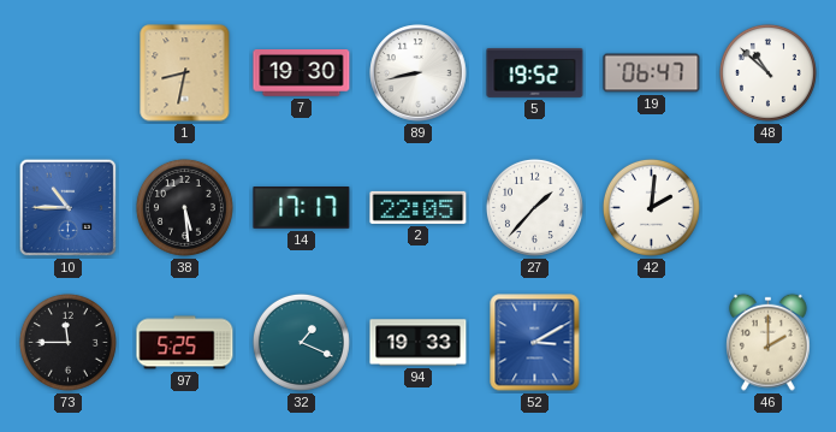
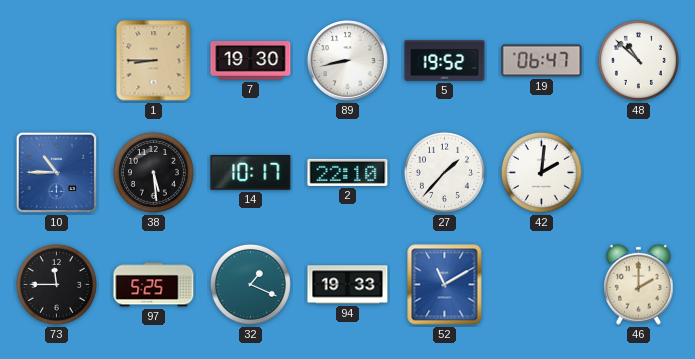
1: 8:32 -> 8:45
14: 17:17 -> 10:17
2: 22:05 -> 22:10
52: 3:10 -> 11:10
